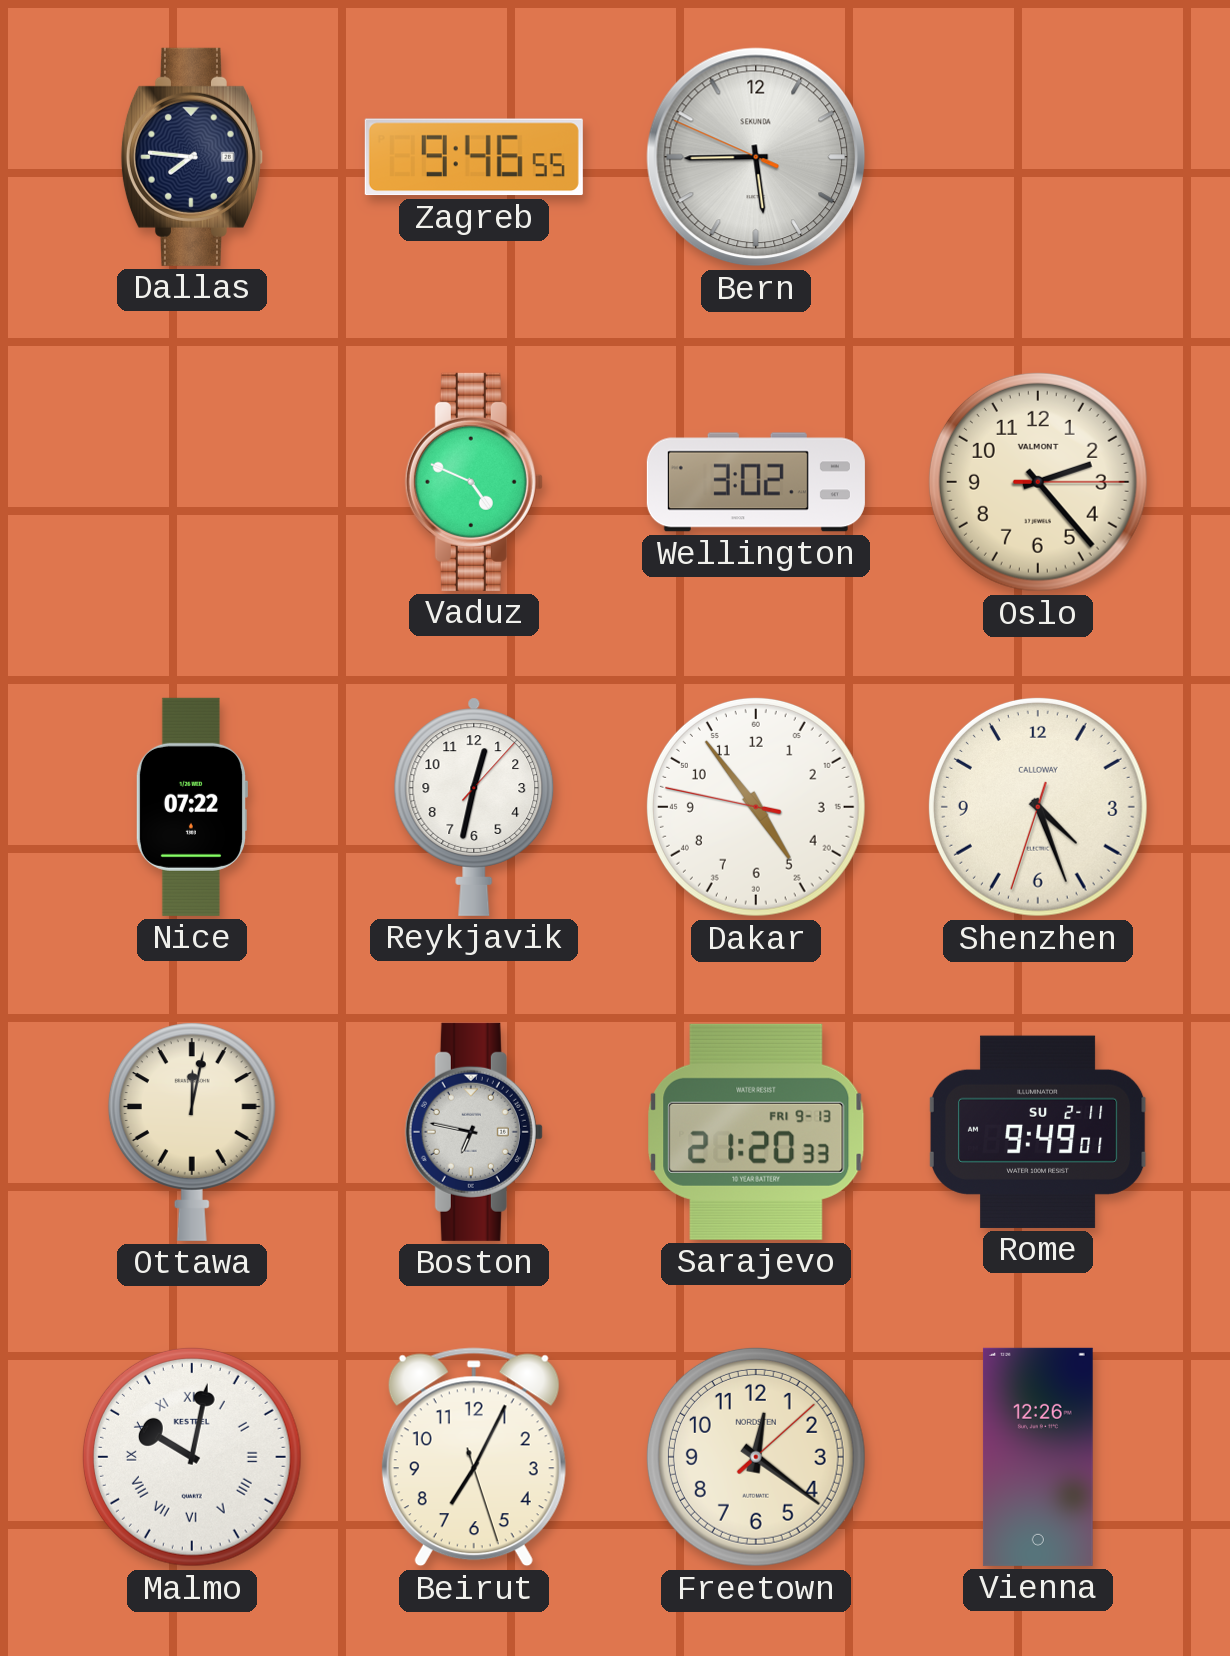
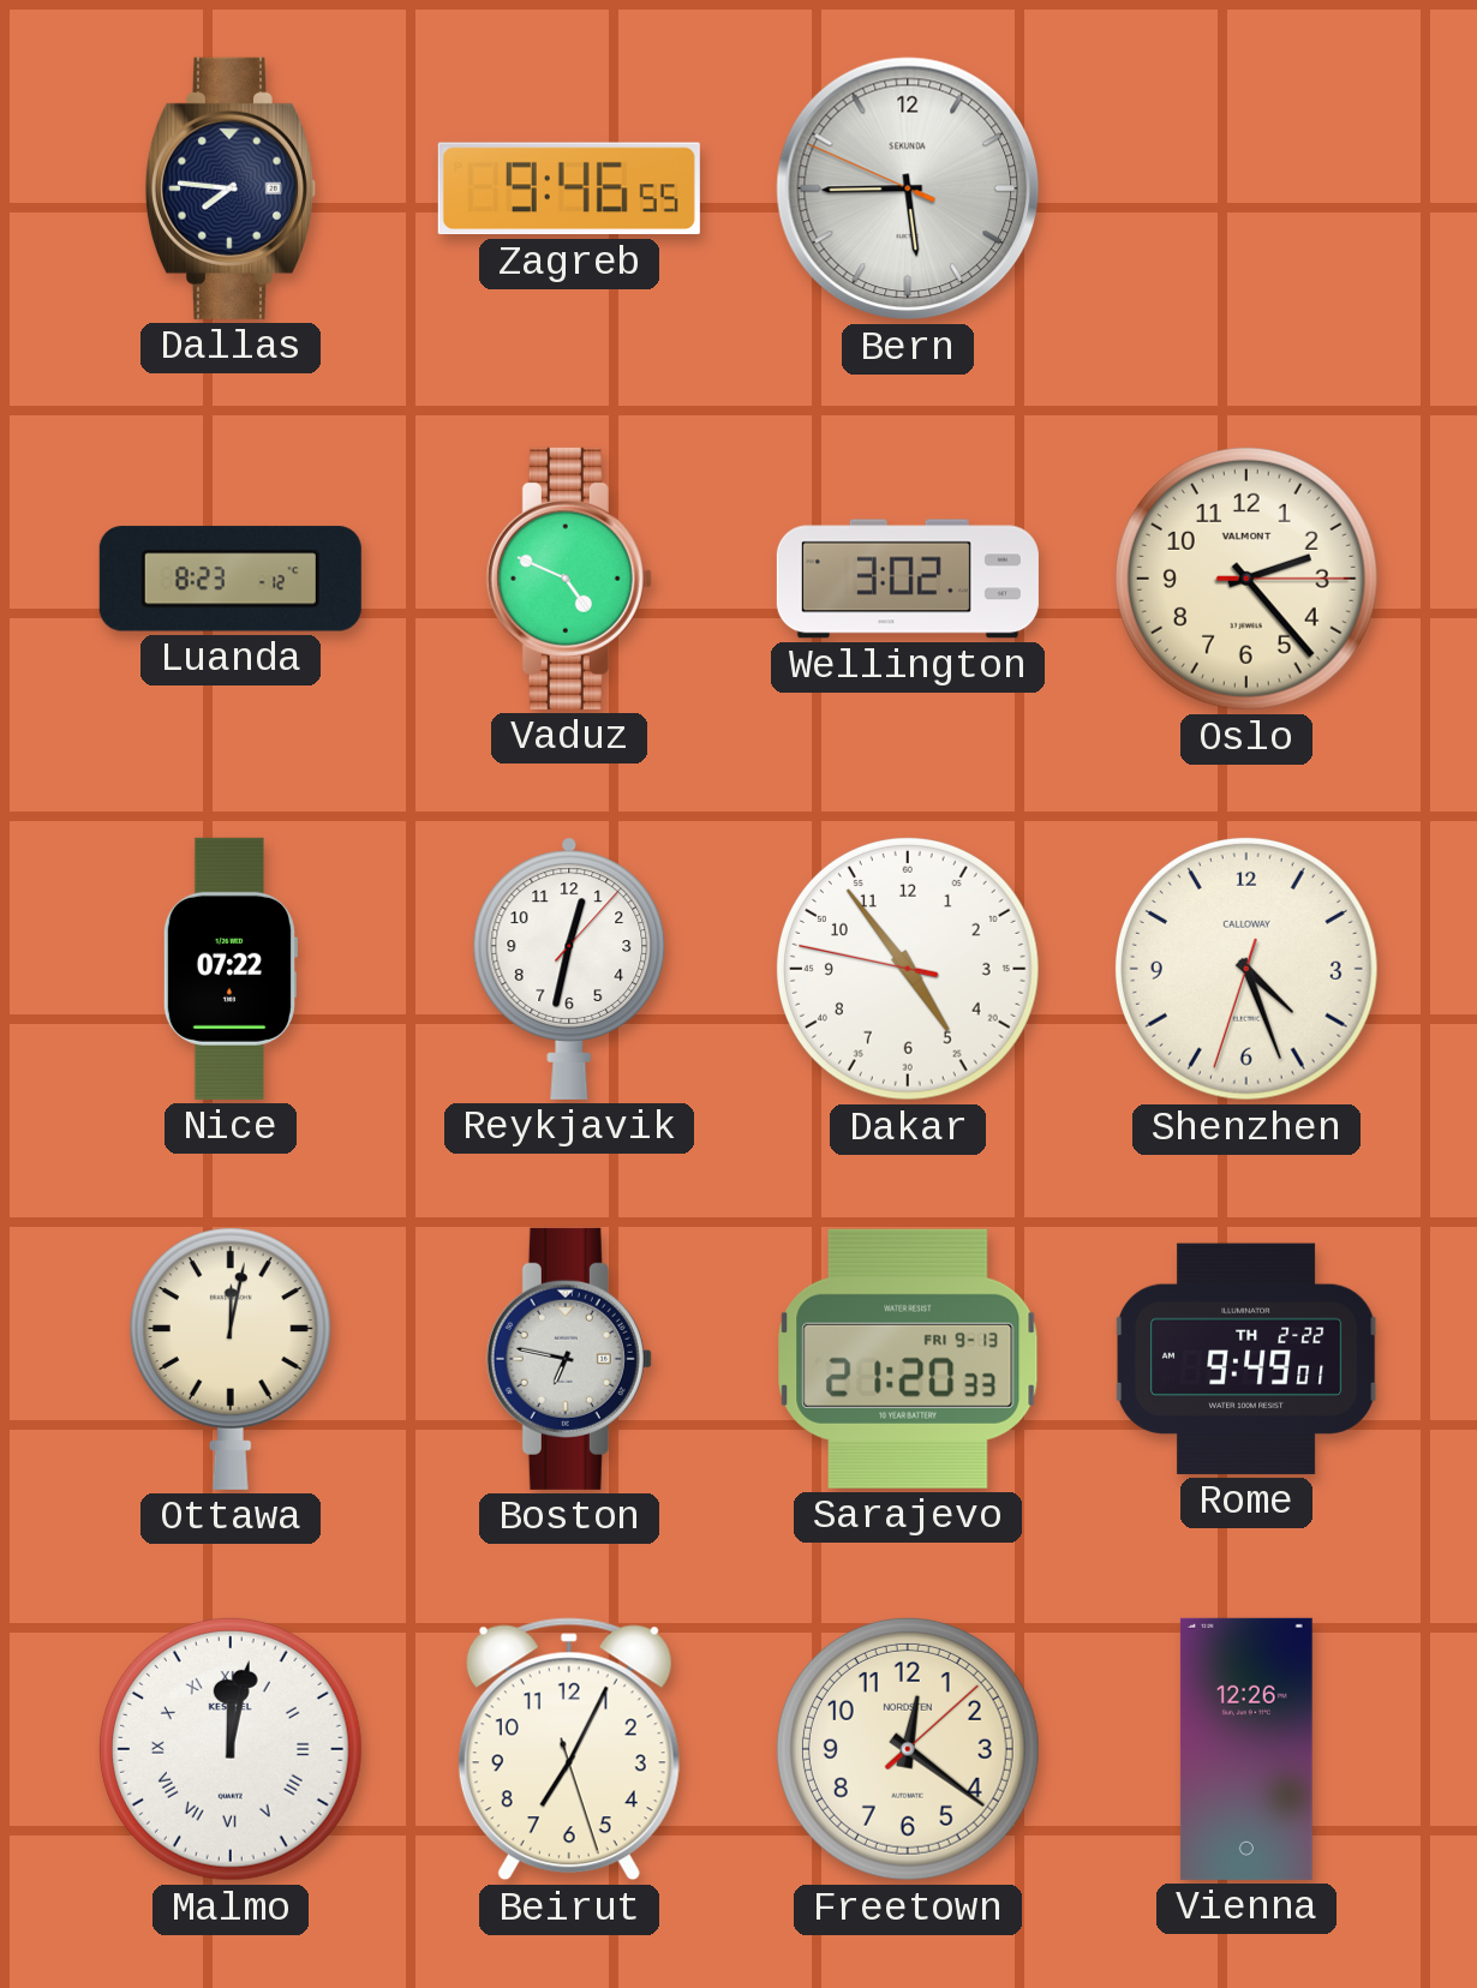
Luanda: none -> 8:23
Rome date: SU 2-11 -> TH 2-22
Malmo: 10:02 -> 12:02
